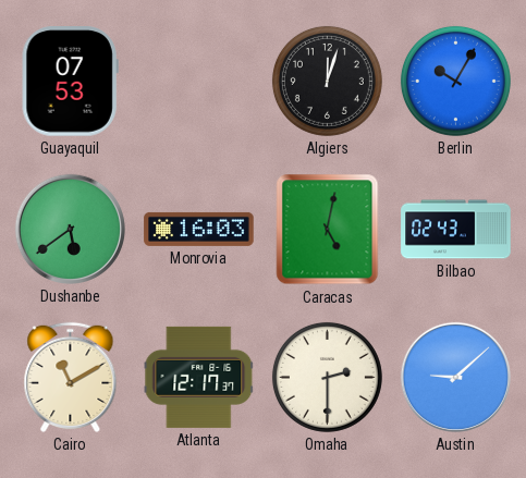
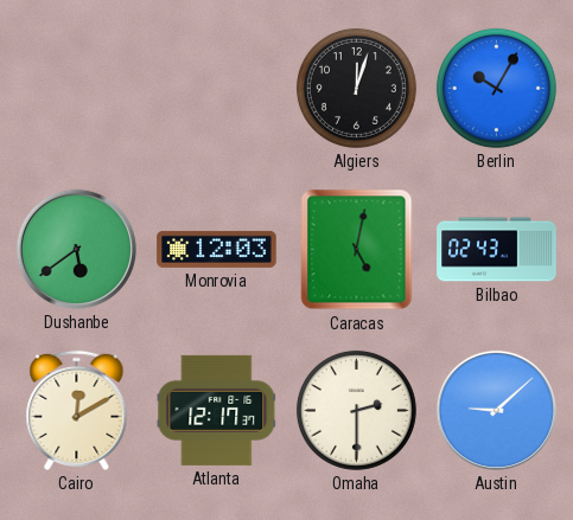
Guayaquil: 07:53 -> none
Monrovia: 16:03 -> 12:03
Cairo: 11:10 -> 12:10
